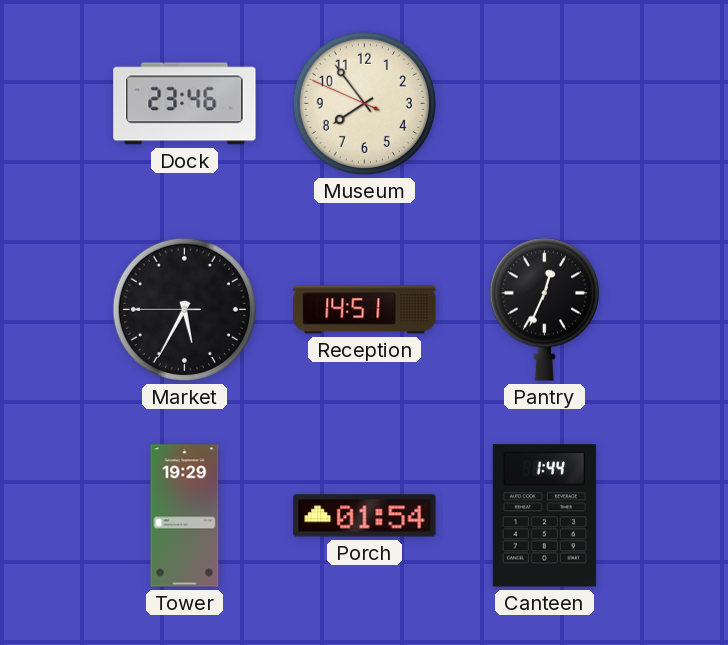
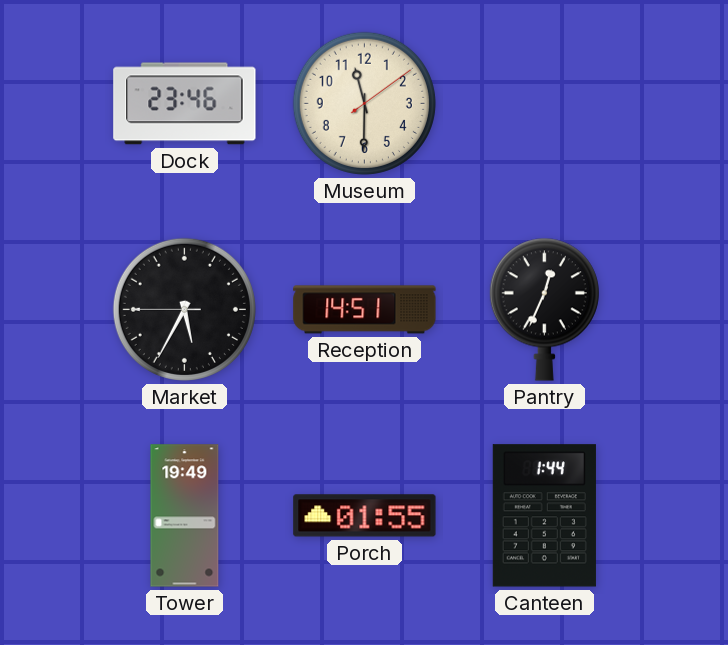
Museum: 7:53 -> 11:30
Tower: 19:29 -> 19:49
Porch: 01:54 -> 01:55
